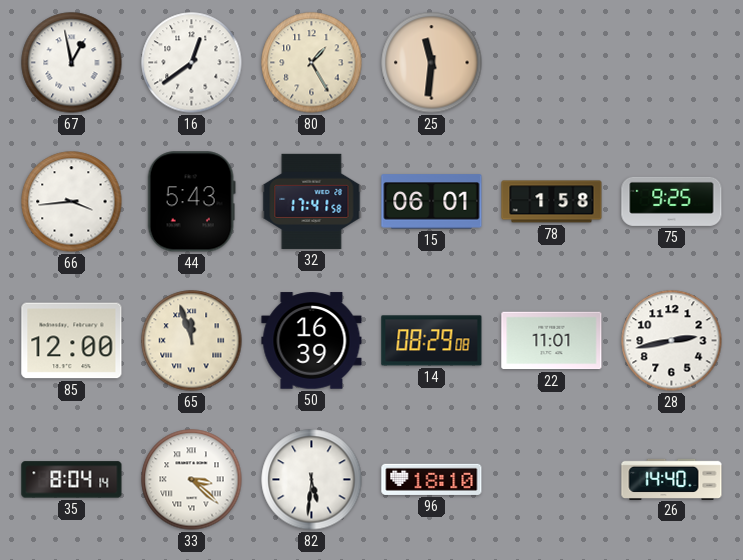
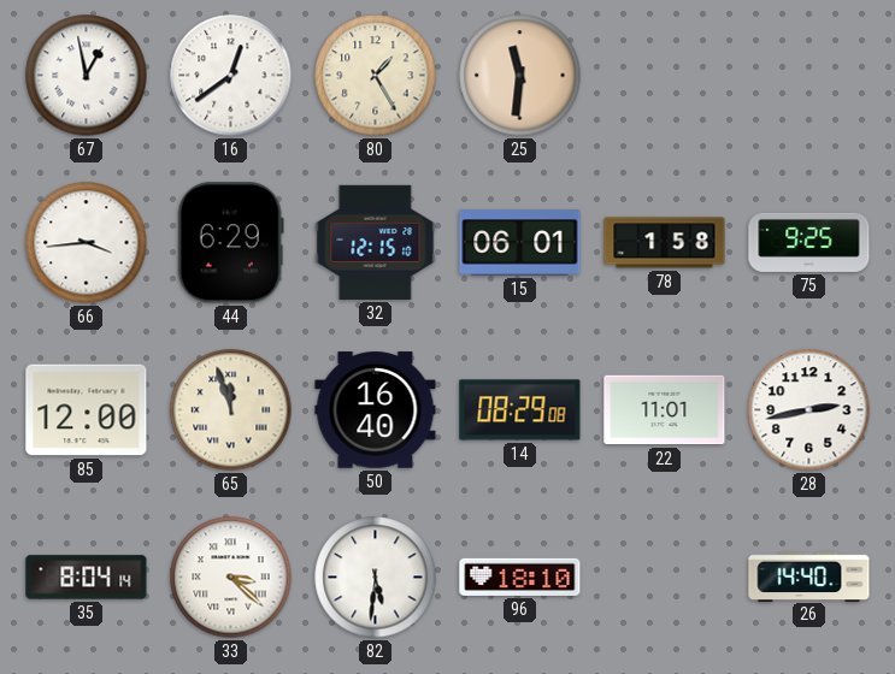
44: 5:43 -> 6:29
32: 17:41 -> 12:15
50: 16:39 -> 16:40
